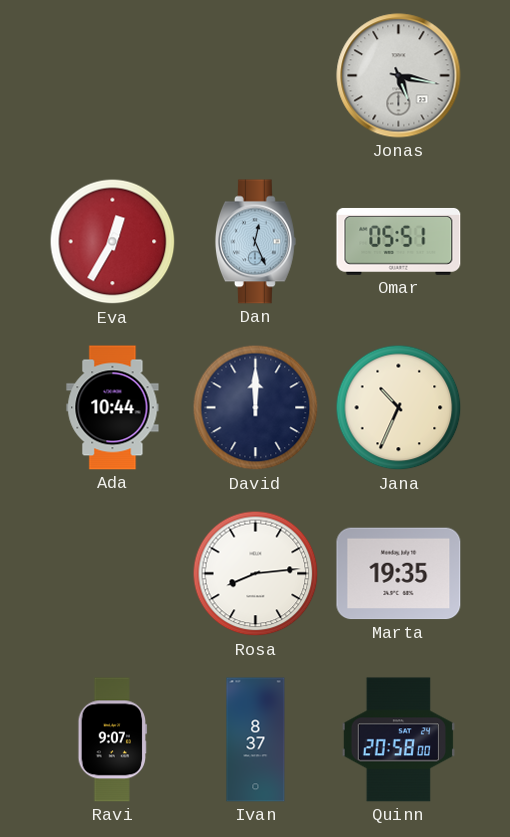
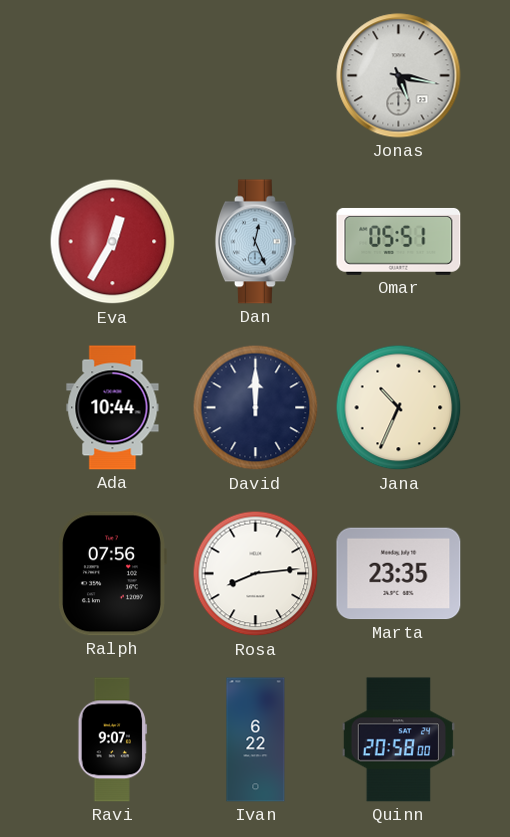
Ralph: none -> 07:56
Marta: 19:35 -> 23:35
Ivan: 8:37 -> 6:22
